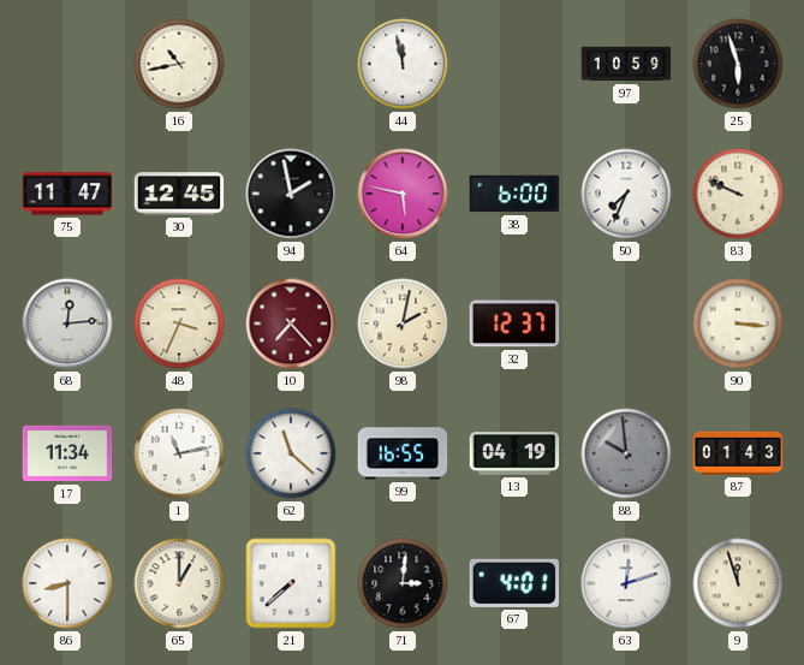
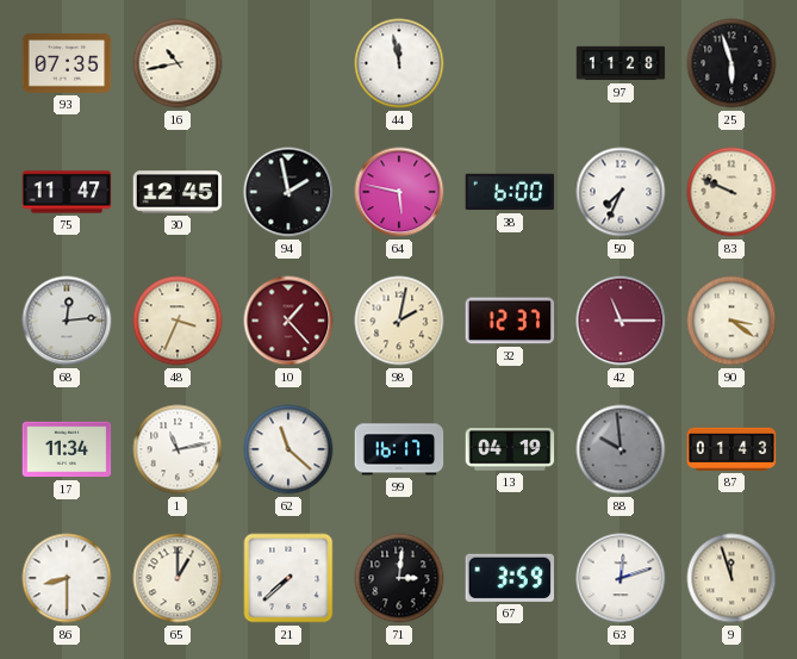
93: none -> 07:35
97: 10:59 -> 11:28
10: 7:23 -> 1:23
42: none -> 11:15
90: 3:16 -> 3:21
99: 16:55 -> 16:17
67: 4:01 -> 3:59
